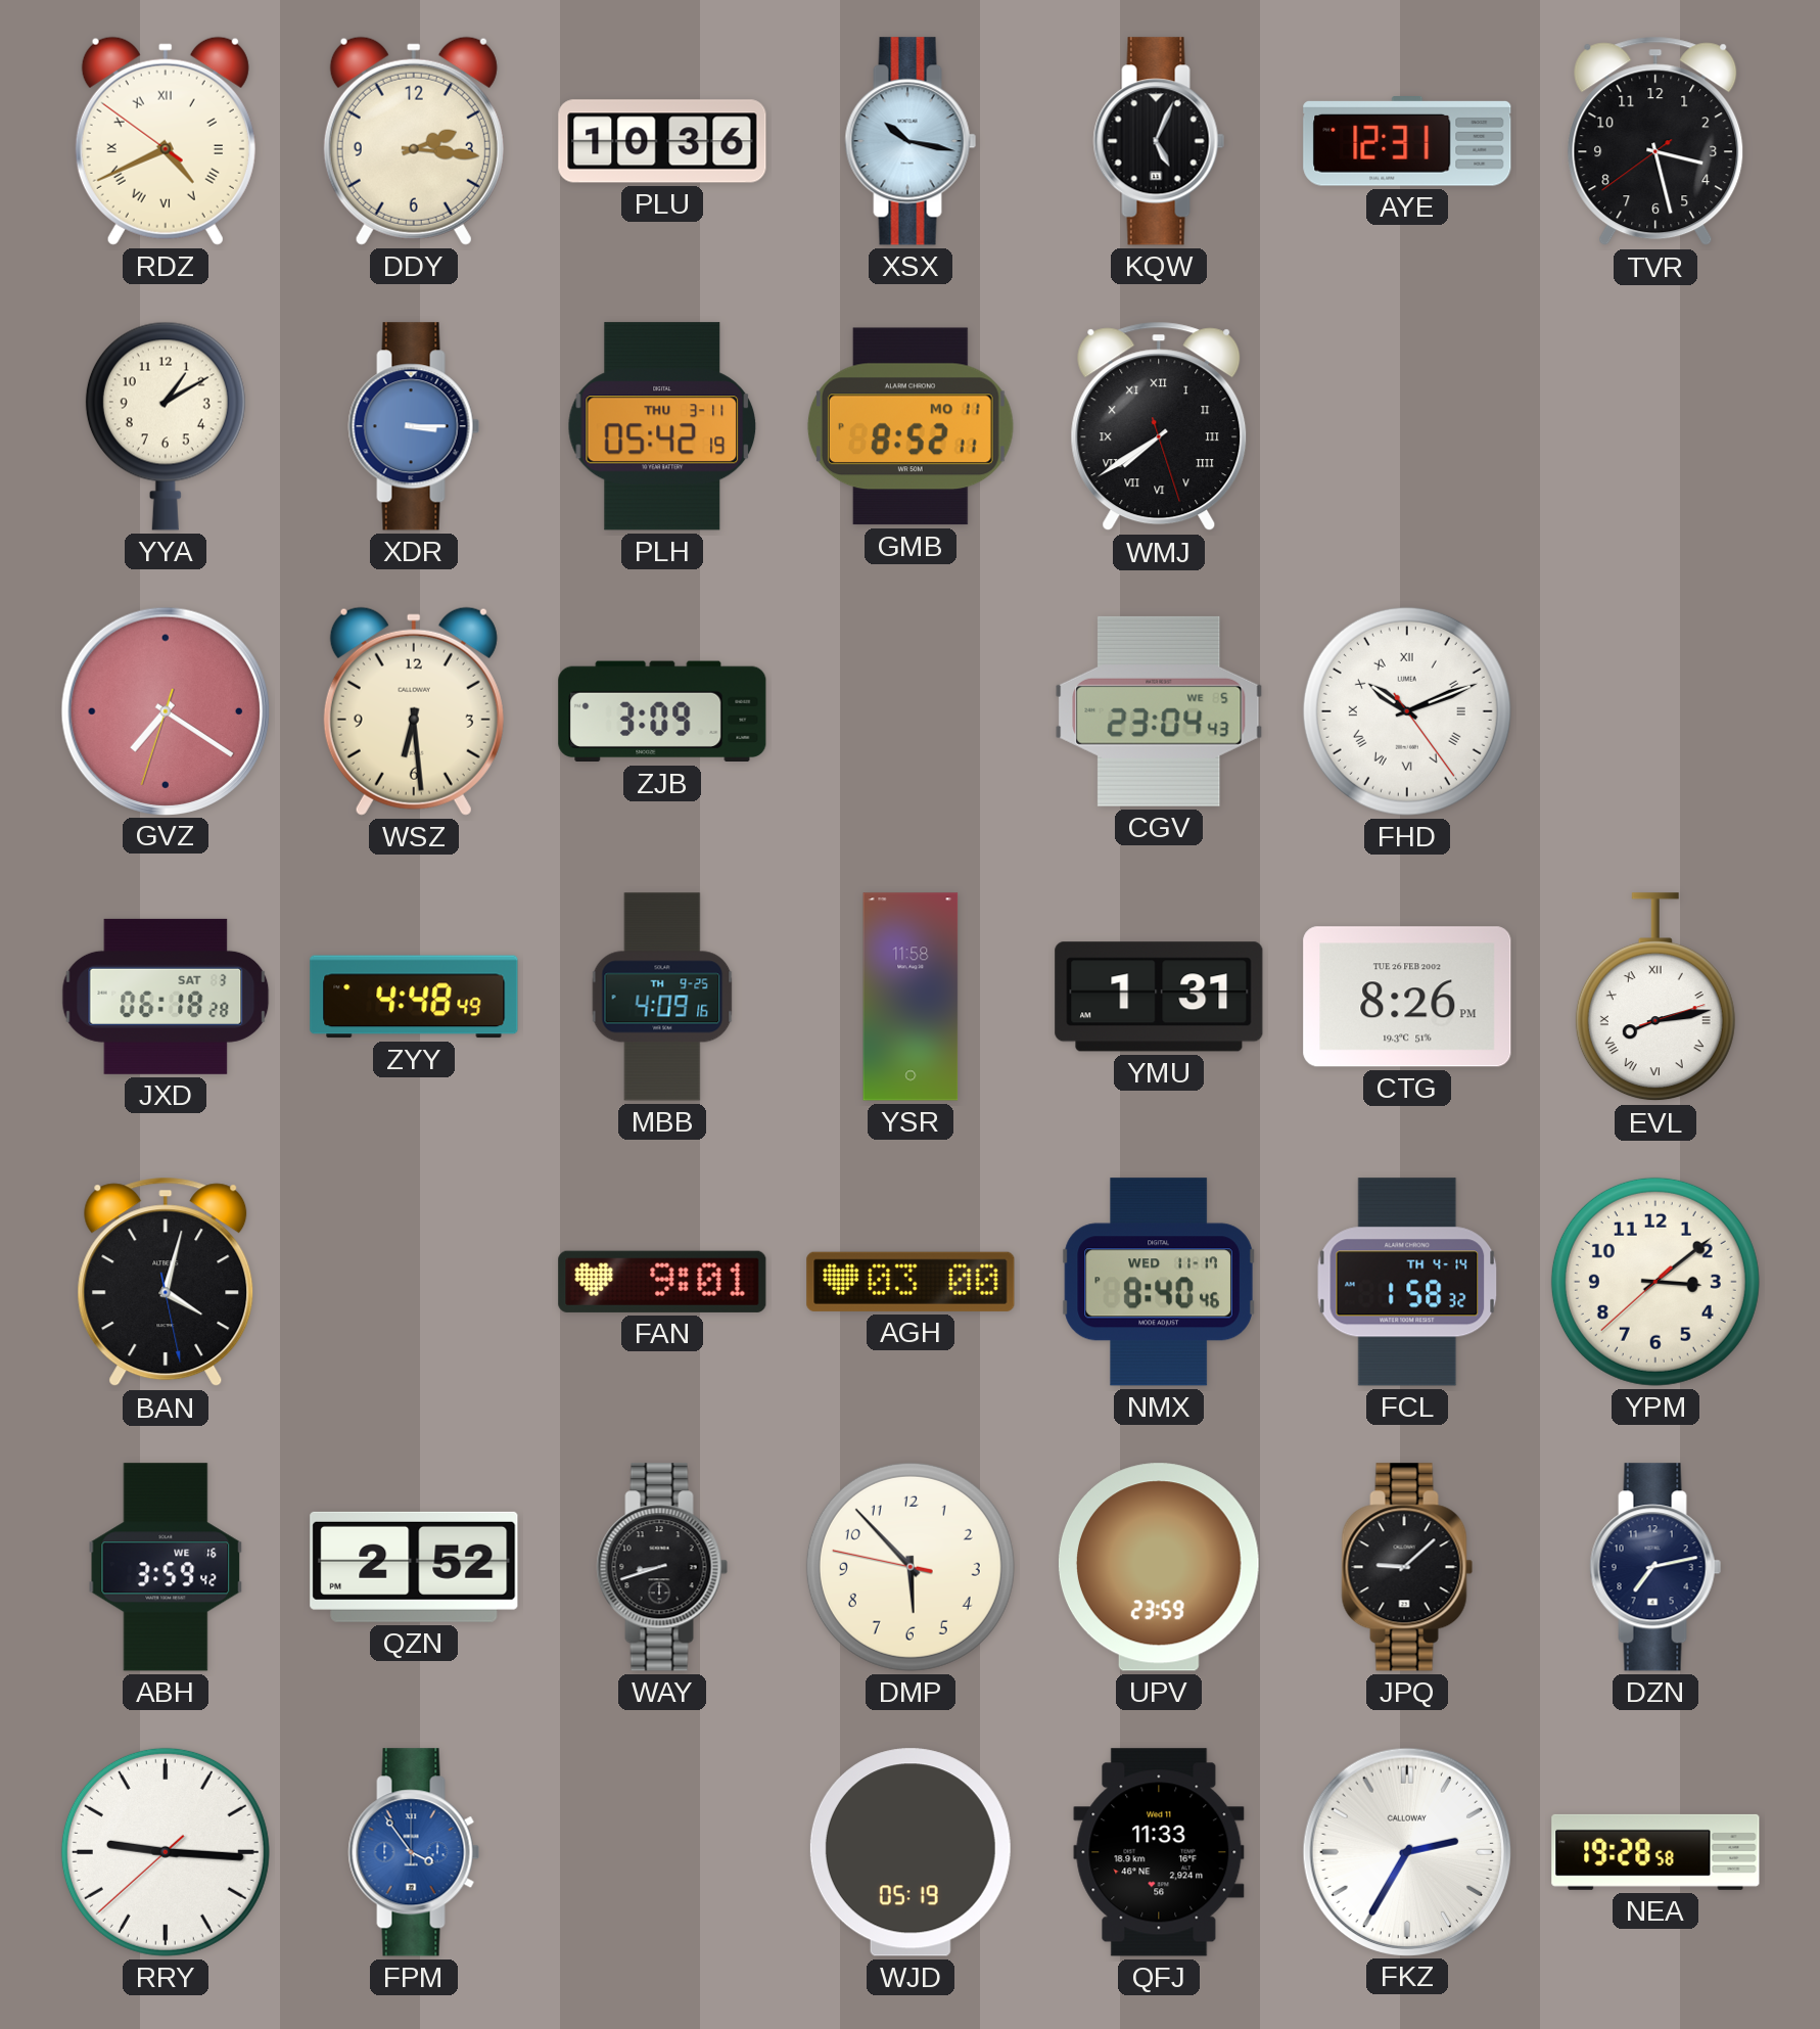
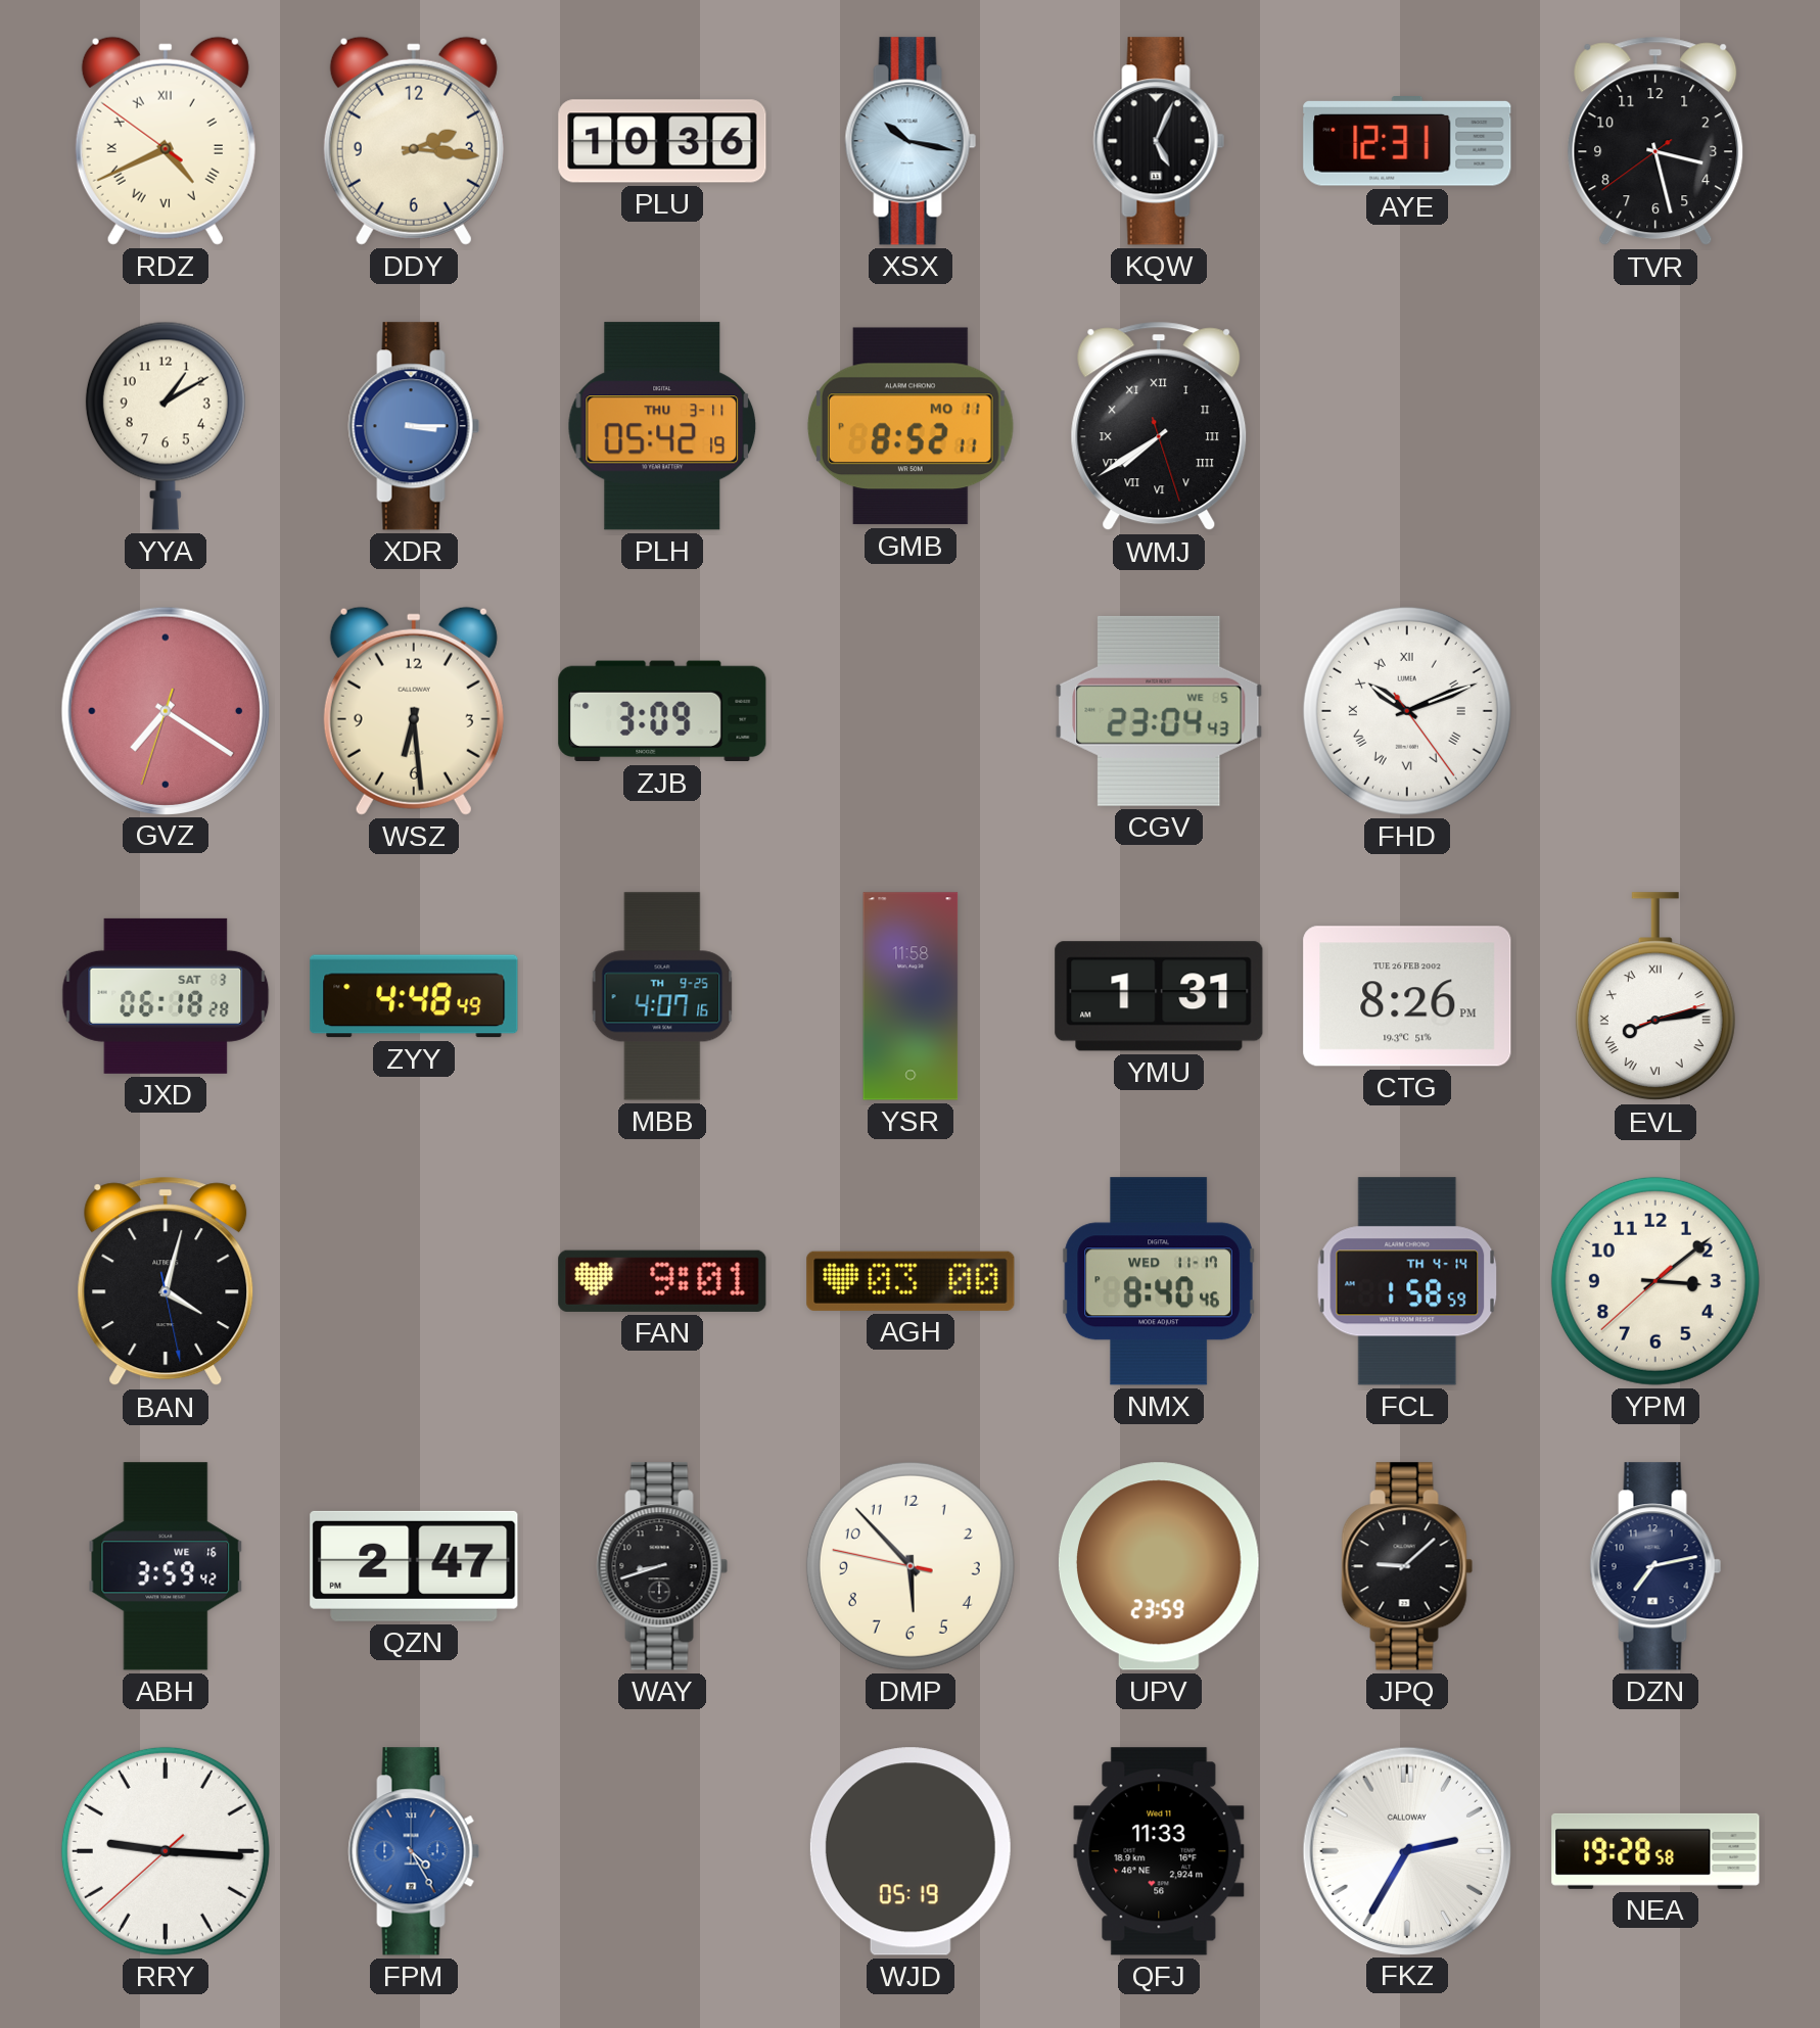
MBB: 4:09 -> 4:07
FCL: 1:58:32 -> 1:58:59
QZN: 2:52 -> 2:47
FPM: 3:54 -> 4:25
